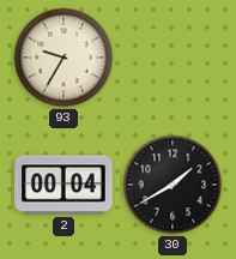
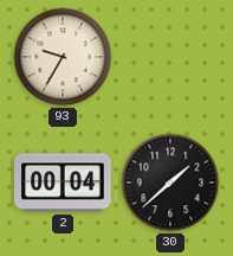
30: 1:40 -> 1:38
